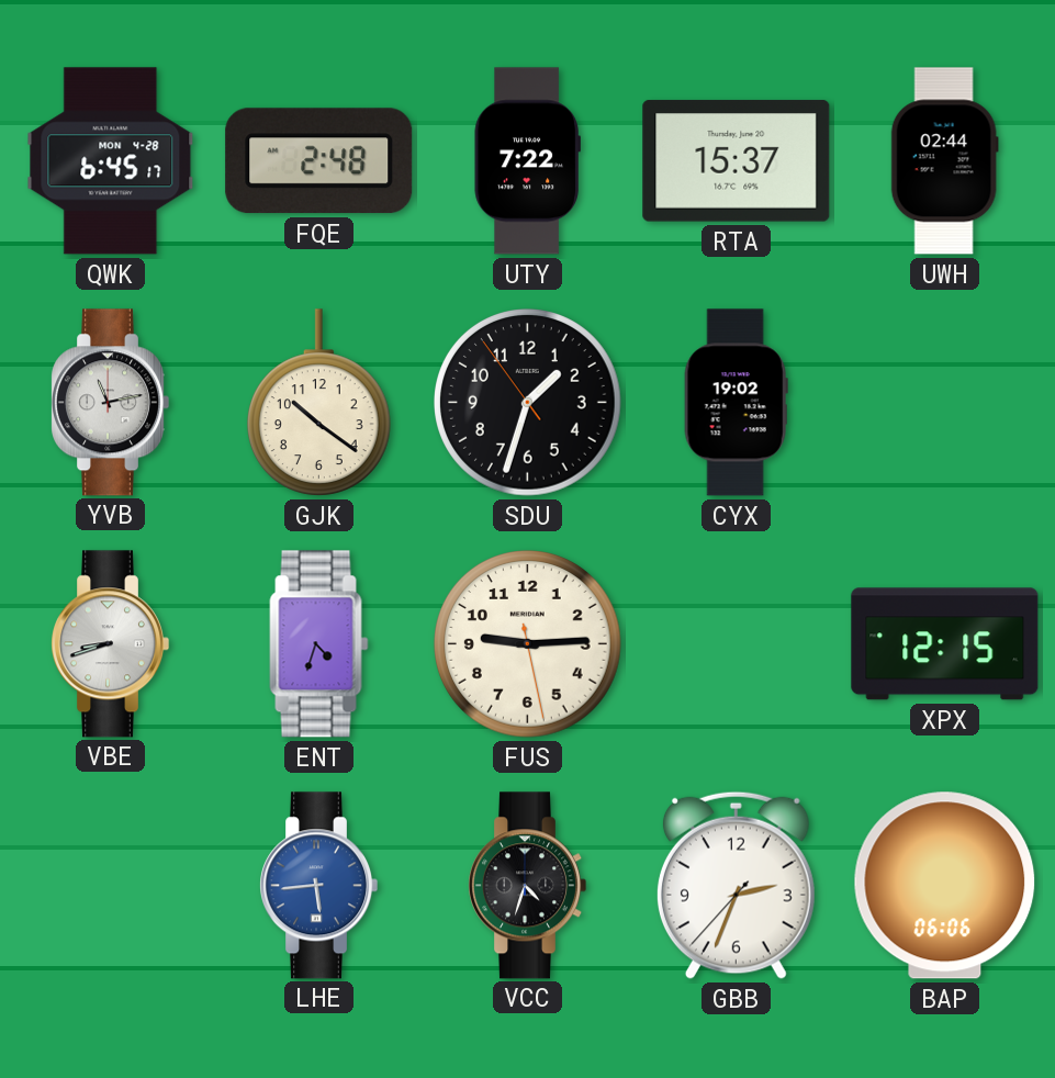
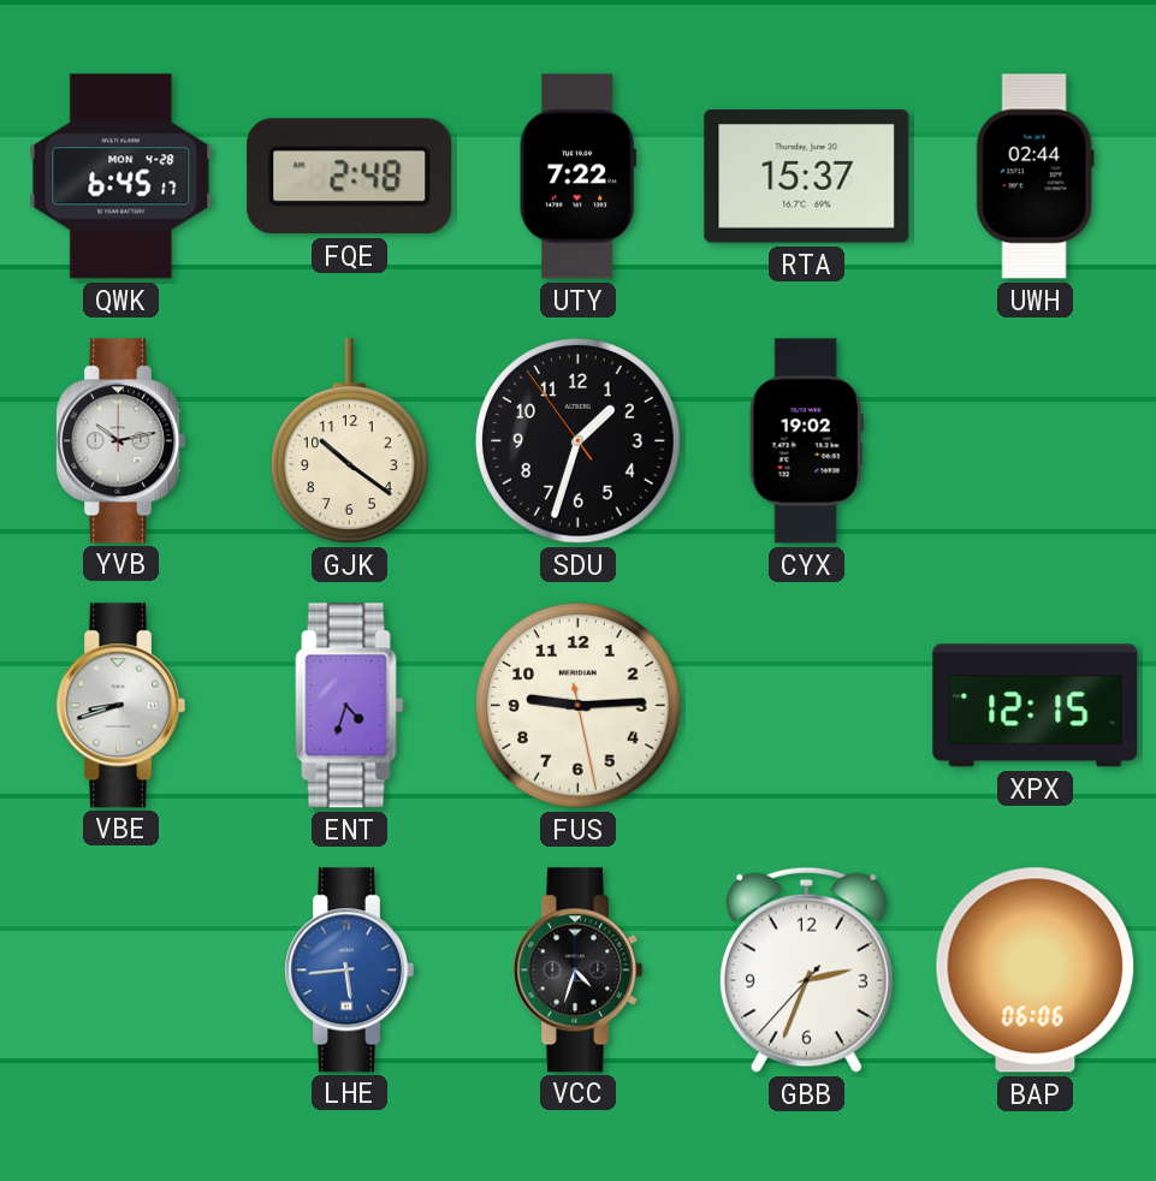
YVB: 11:13 -> 10:13
